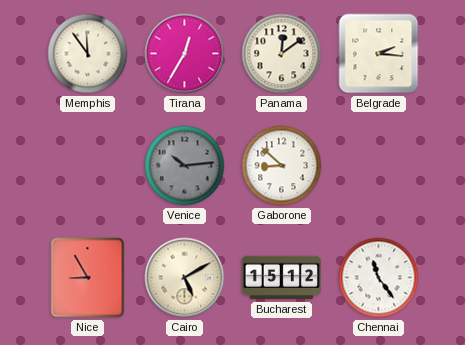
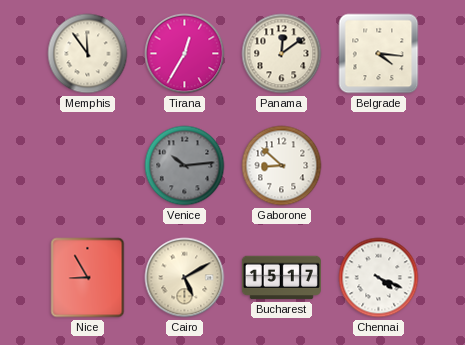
Belgrade: 2:16 -> 4:16
Bucharest: 15:12 -> 15:17
Chennai: 11:24 -> 4:19
